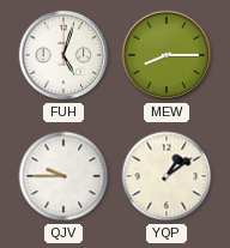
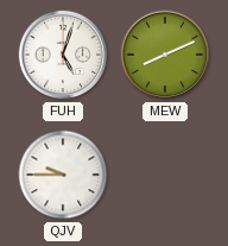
MEW: 8:15 -> 8:11
YQP: 1:09 -> none
